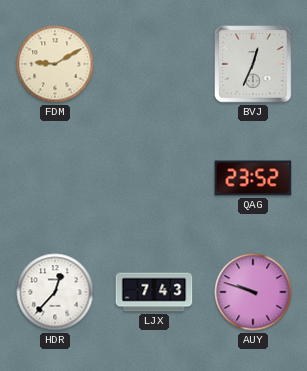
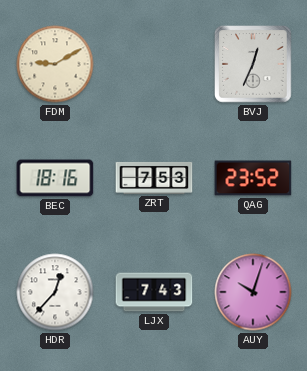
BEC: none -> 18:16
ZRT: none -> 7:53
AUY: 9:48 -> 10:03
